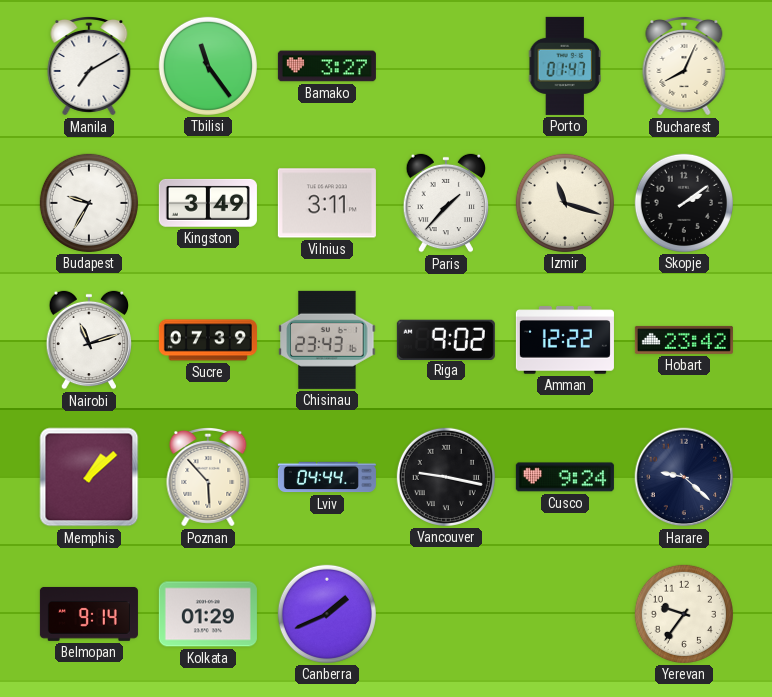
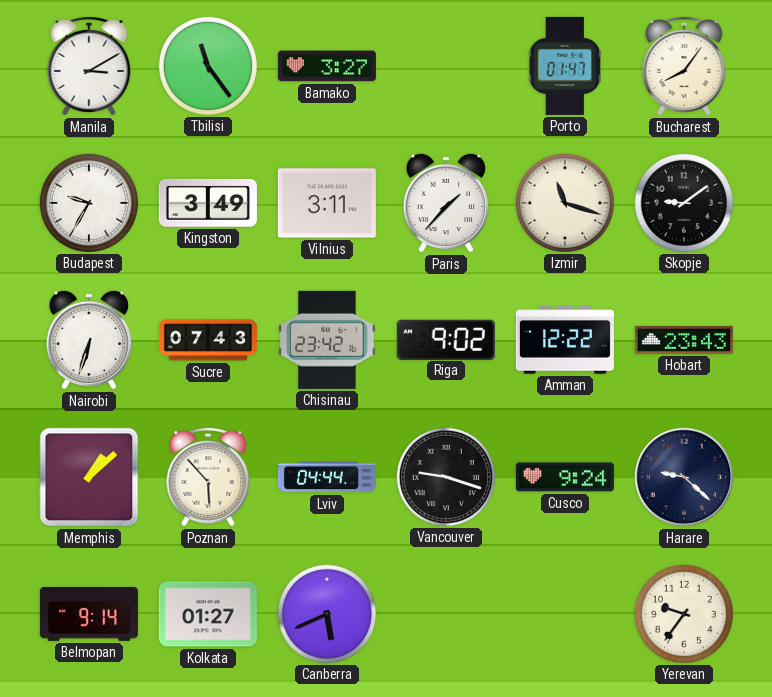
Manila: 7:10 -> 3:10
Bucharest: 8:04 -> 8:06
Skopje: 2:09 -> 9:09
Nairobi: 11:12 -> 6:33
Sucre: 07:39 -> 07:43
Chisinau: 23:43 -> 23:42
Hobart: 23:42 -> 23:43
Vancouver: 9:17 -> 9:18
Kolkata: 01:29 -> 01:27
Canberra: 1:41 -> 5:41
